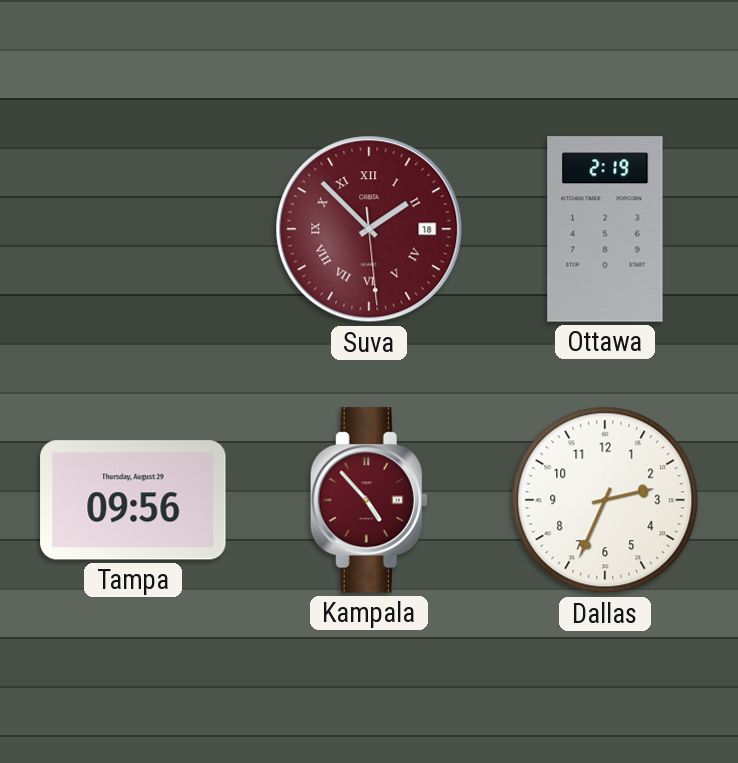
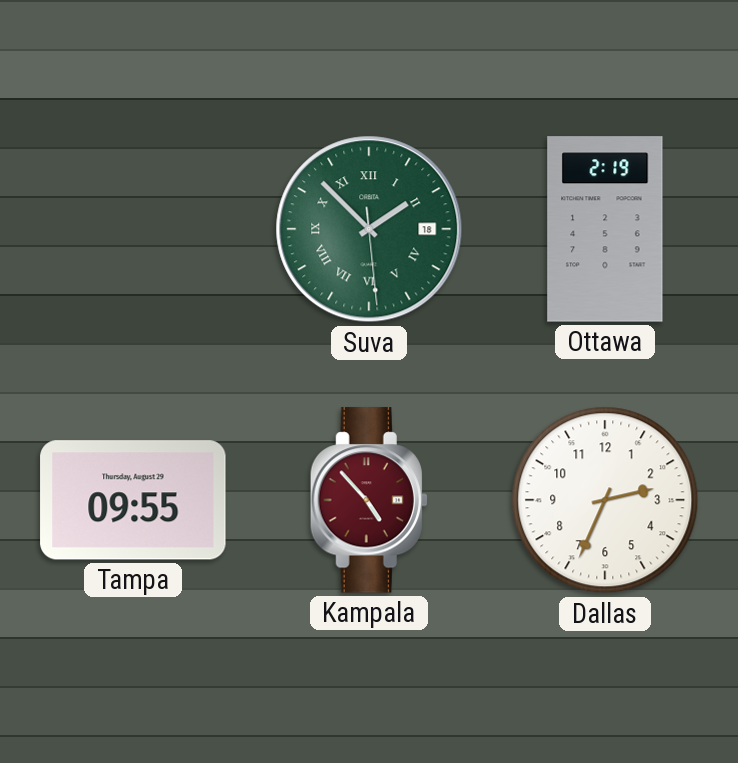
Suva dial: burgundy -> green
Tampa: 09:56 -> 09:55
